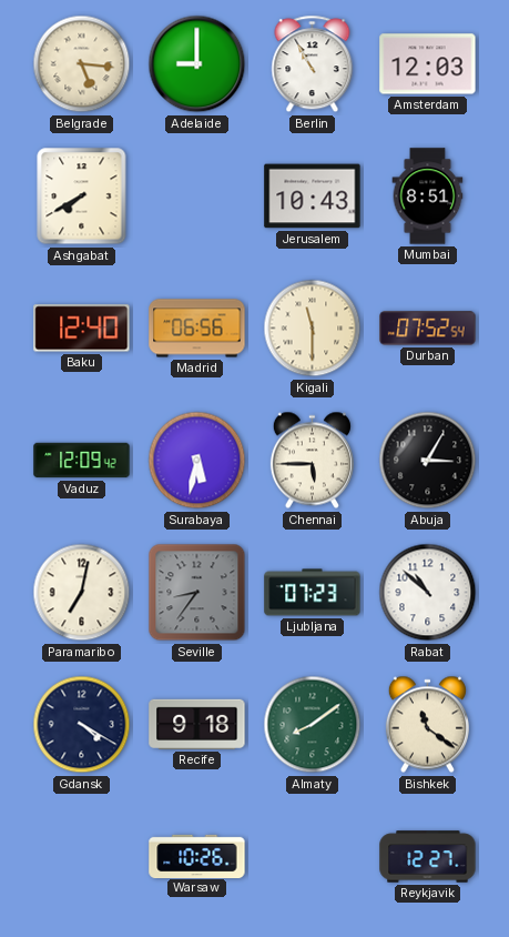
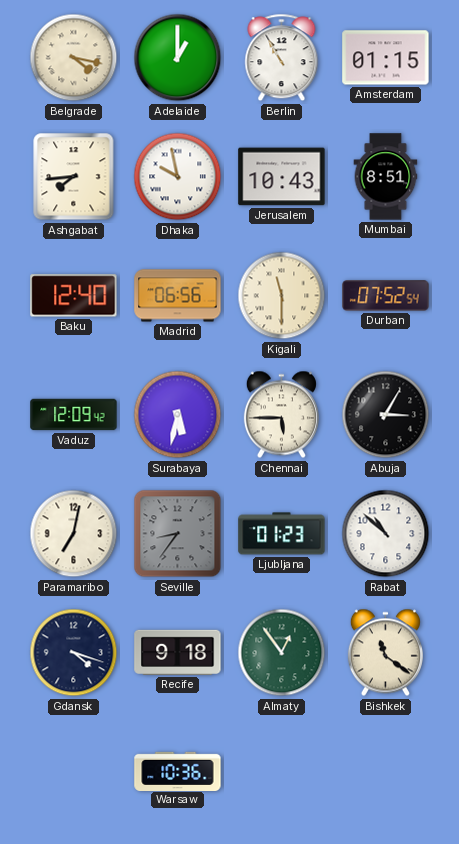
Belgrade: 5:16 -> 4:17
Adelaide: 9:00 -> 1:00
Amsterdam: 12:03 -> 01:15
Ashgabat: 7:40 -> 7:44
Dhaka: none -> 9:58
Ljubljana: 07:23 -> 01:23
Gdansk: 4:20 -> 4:18
Almaty: 8:09 -> 12:54
Warsaw: 10:26 -> 10:36
Reykjavik: 12:27 -> none
